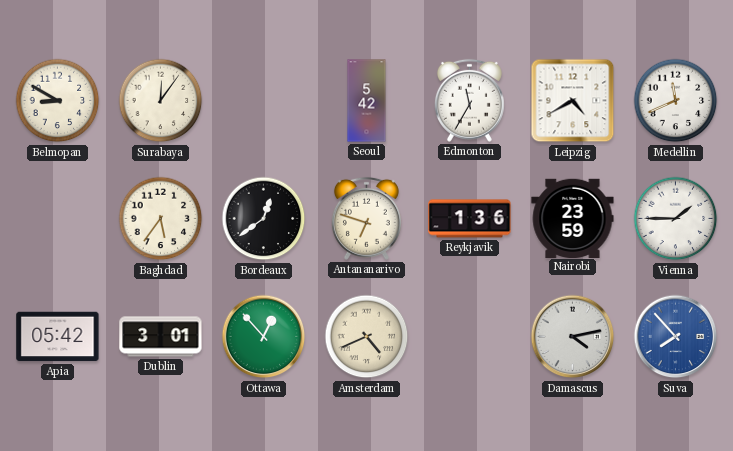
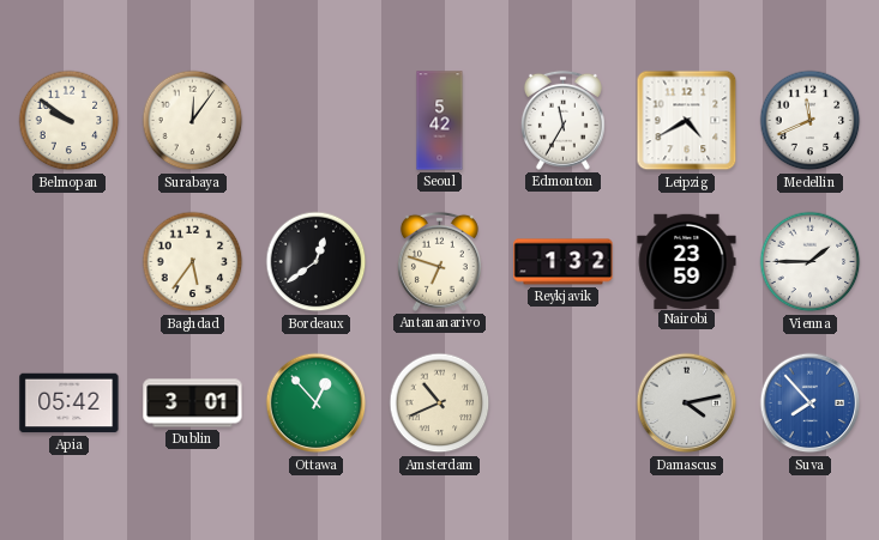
Belmopan: 8:50 -> 9:51
Reykjavik: 1:36 -> 1:32
Amsterdam: 4:41 -> 10:41
